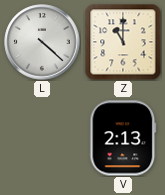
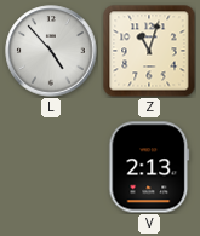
L: 4:22 -> 4:53
Z: 11:00 -> 11:03
